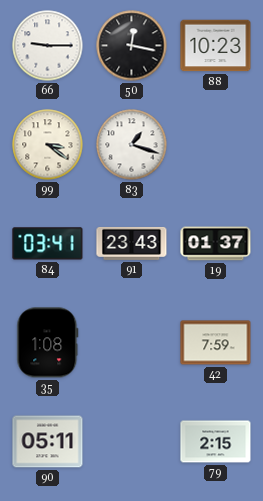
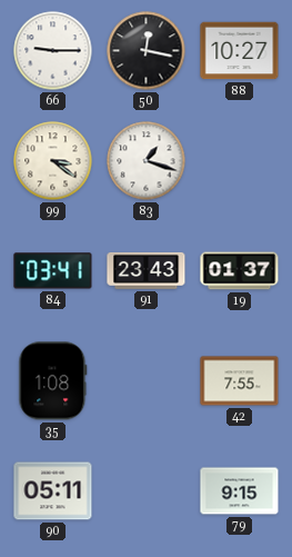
88: 10:23 -> 10:27
42: 7:59 -> 7:55
79: 2:15 -> 9:15
